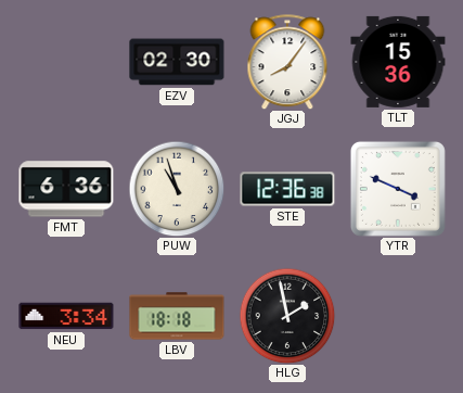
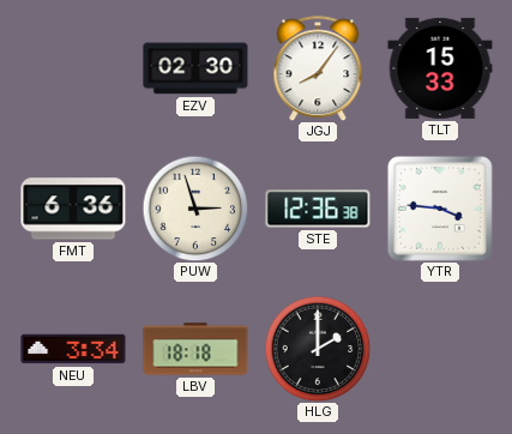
TLT: 15:36 -> 15:33
PUW: 10:57 -> 2:57
YTR: 3:49 -> 3:46
HLG: 1:58 -> 2:00
